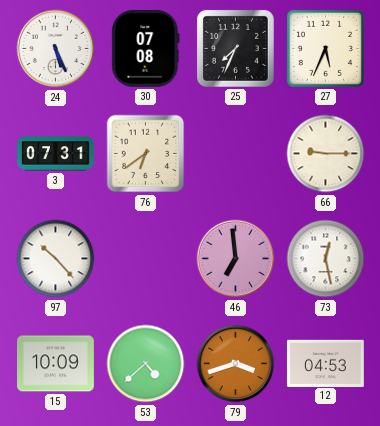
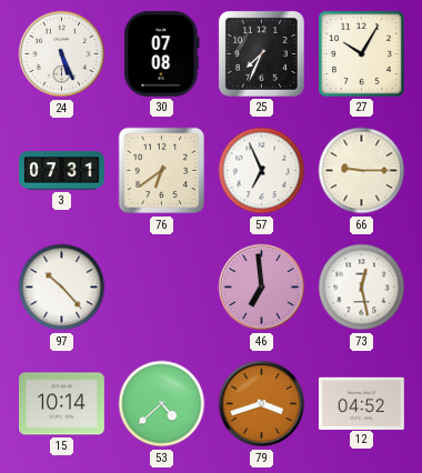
27: 5:34 -> 10:05
57: none -> 6:56
15: 10:09 -> 10:14
12: 04:53 -> 04:52
